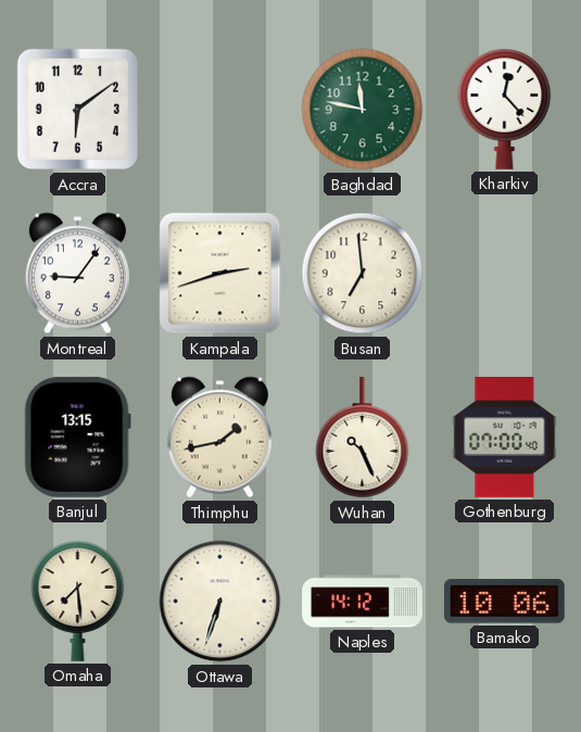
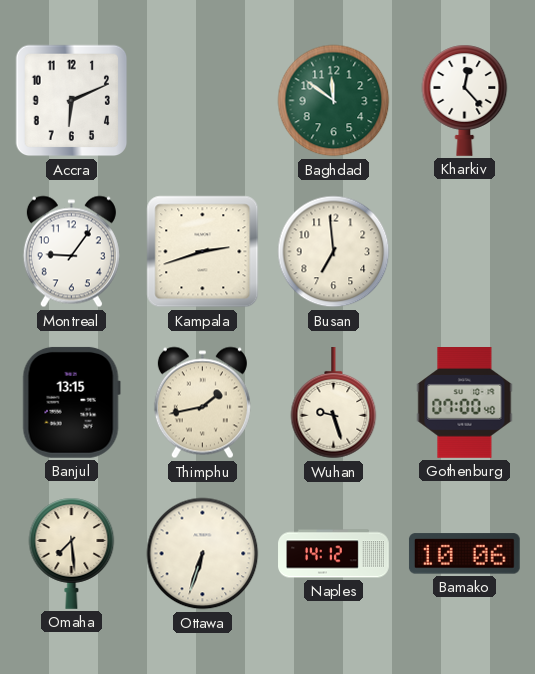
Accra: 6:09 -> 6:11
Baghdad: 11:47 -> 11:51
Wuhan: 10:26 -> 9:27
